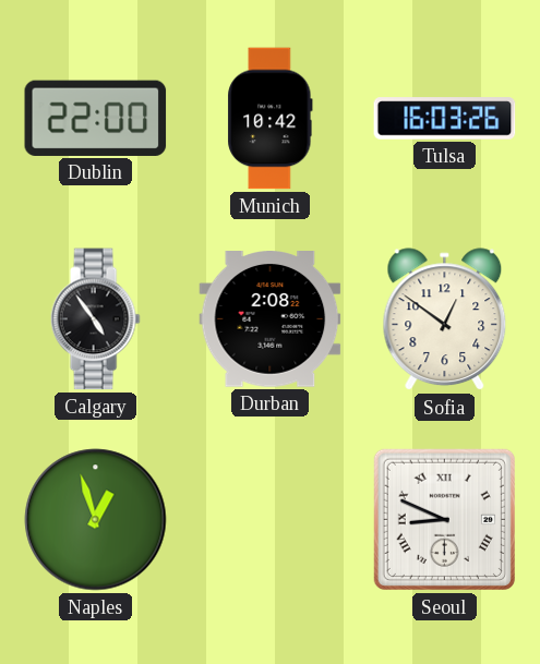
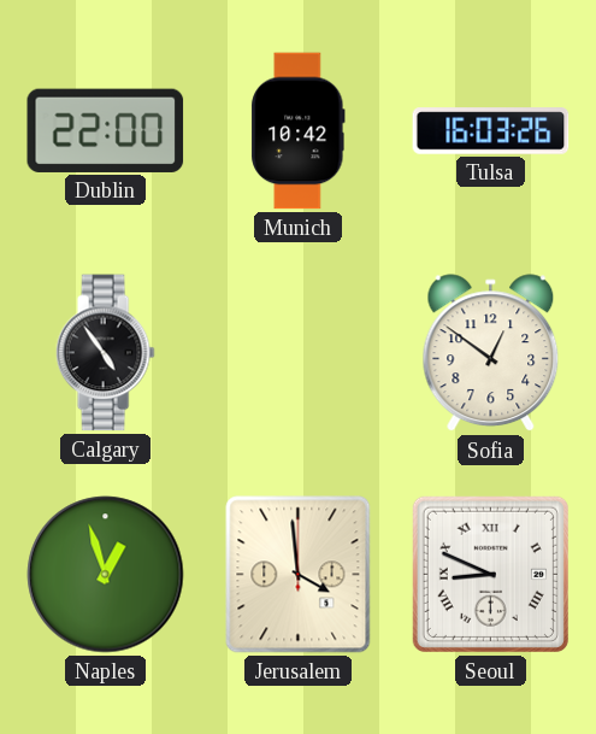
Durban: 2:08 -> none
Jerusalem: none -> 3:59
